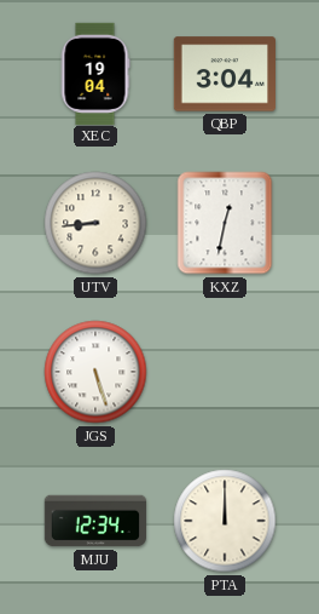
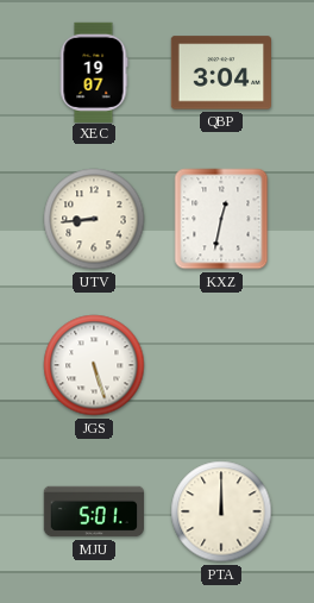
XEC: 19:04 -> 19:07
MJU: 12:34 -> 5:01
